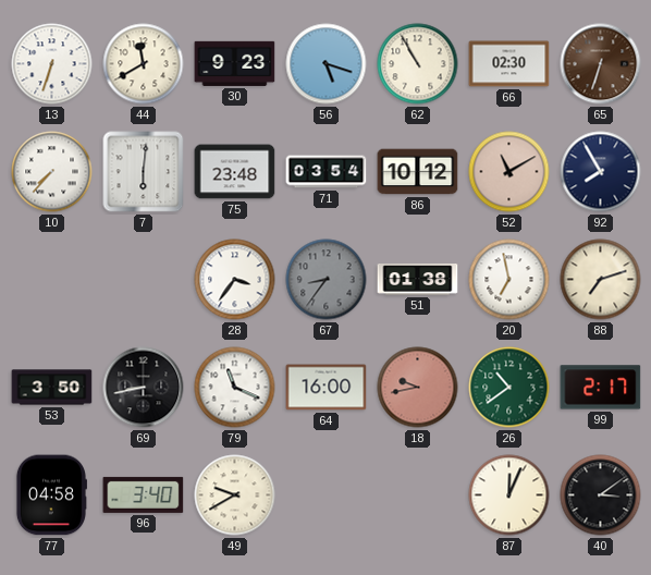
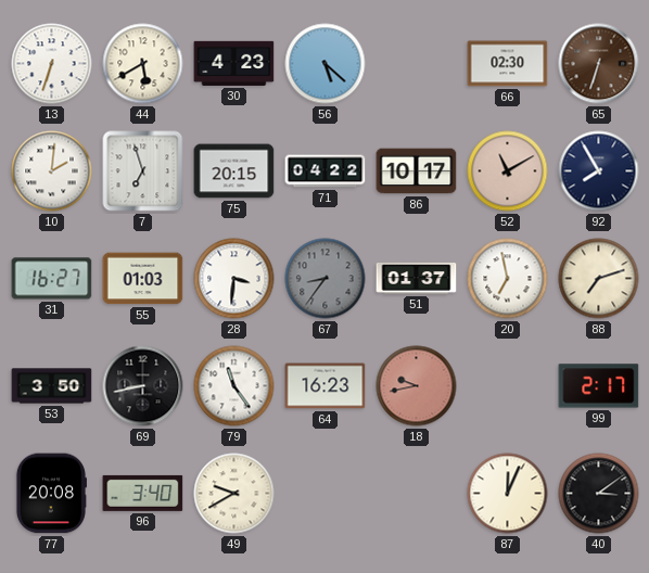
44: 11:40 -> 5:40
30: 9:23 -> 4:23
56: 5:18 -> 5:22
62: 10:55 -> none
10: 7:37 -> 2:01
7: 6:01 -> 6:57
75: 23:48 -> 20:15
71: 03:54 -> 04:22
86: 10:12 -> 10:17
31: none -> 16:27
55: none -> 01:03
28: 3:36 -> 3:31
51: 01:38 -> 01:37
79: 11:19 -> 11:24
64: 16:00 -> 16:23
26: 10:39 -> none
77: 04:58 -> 20:08
